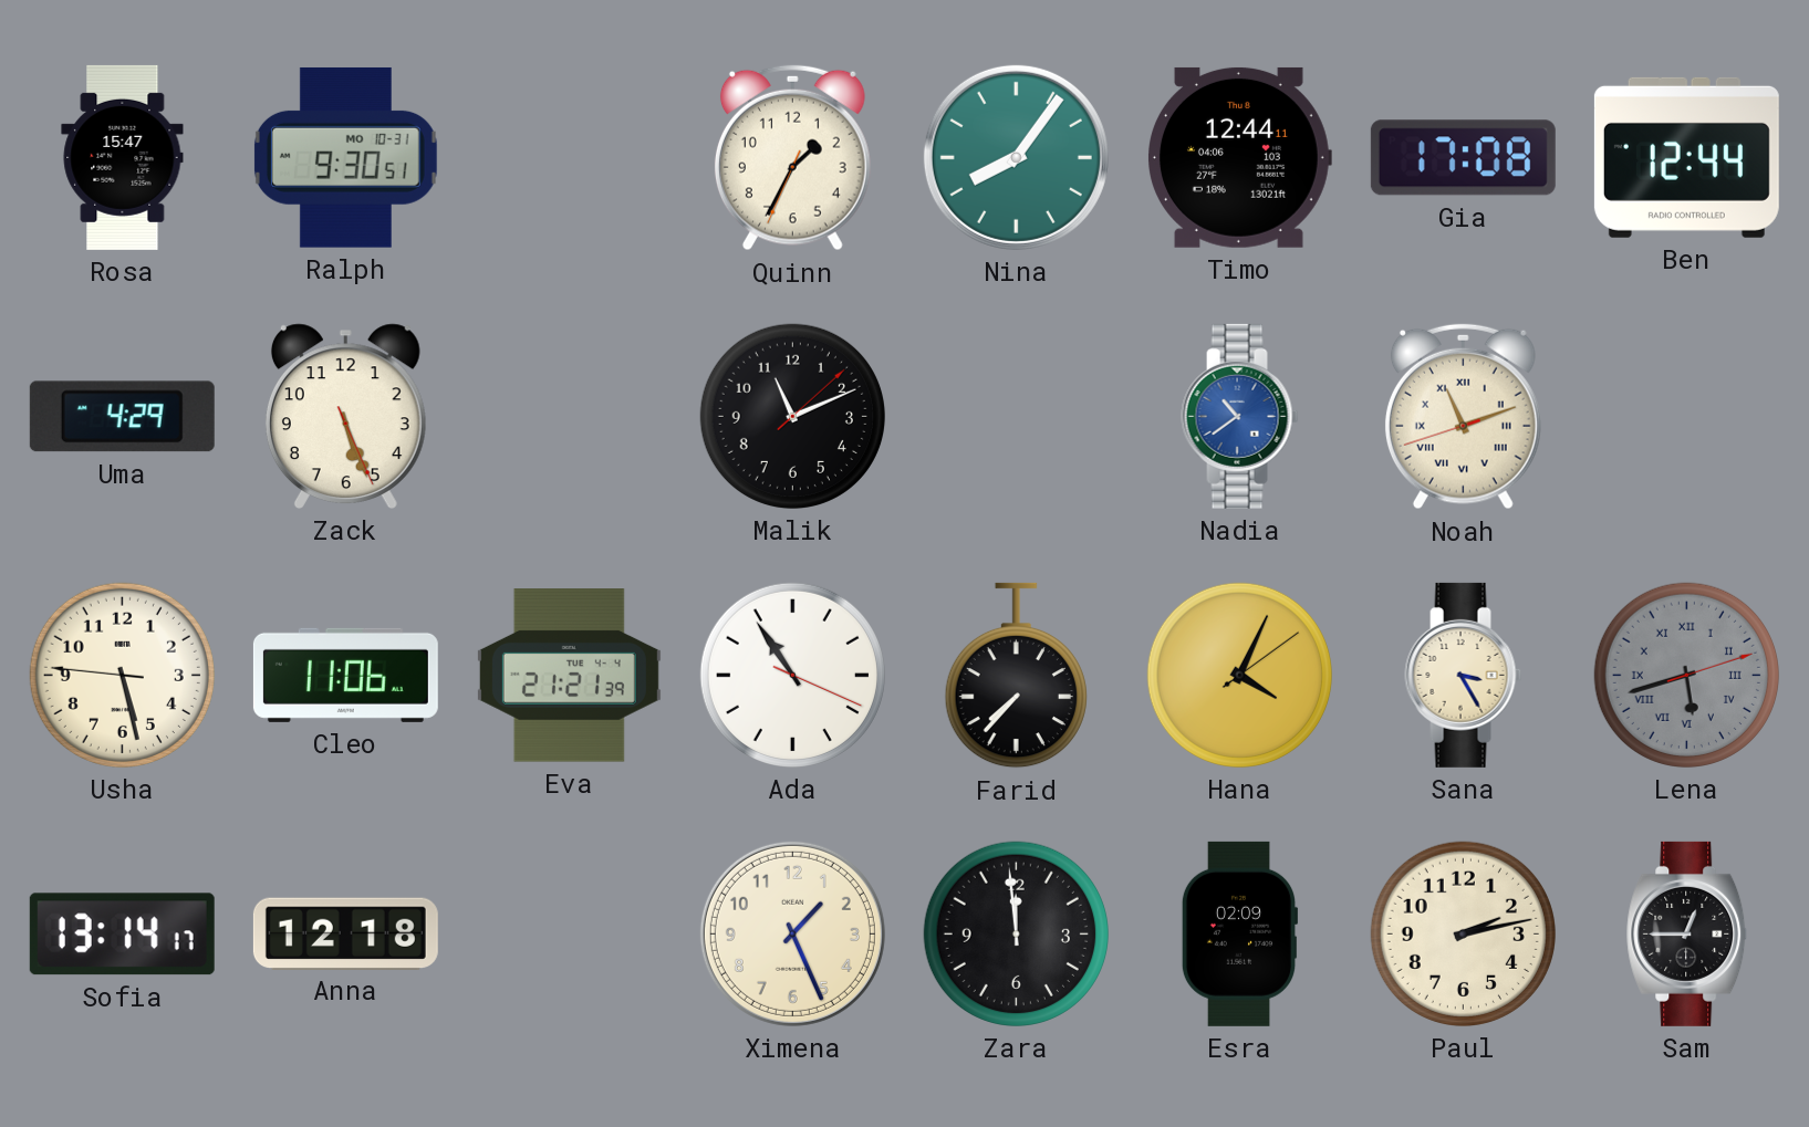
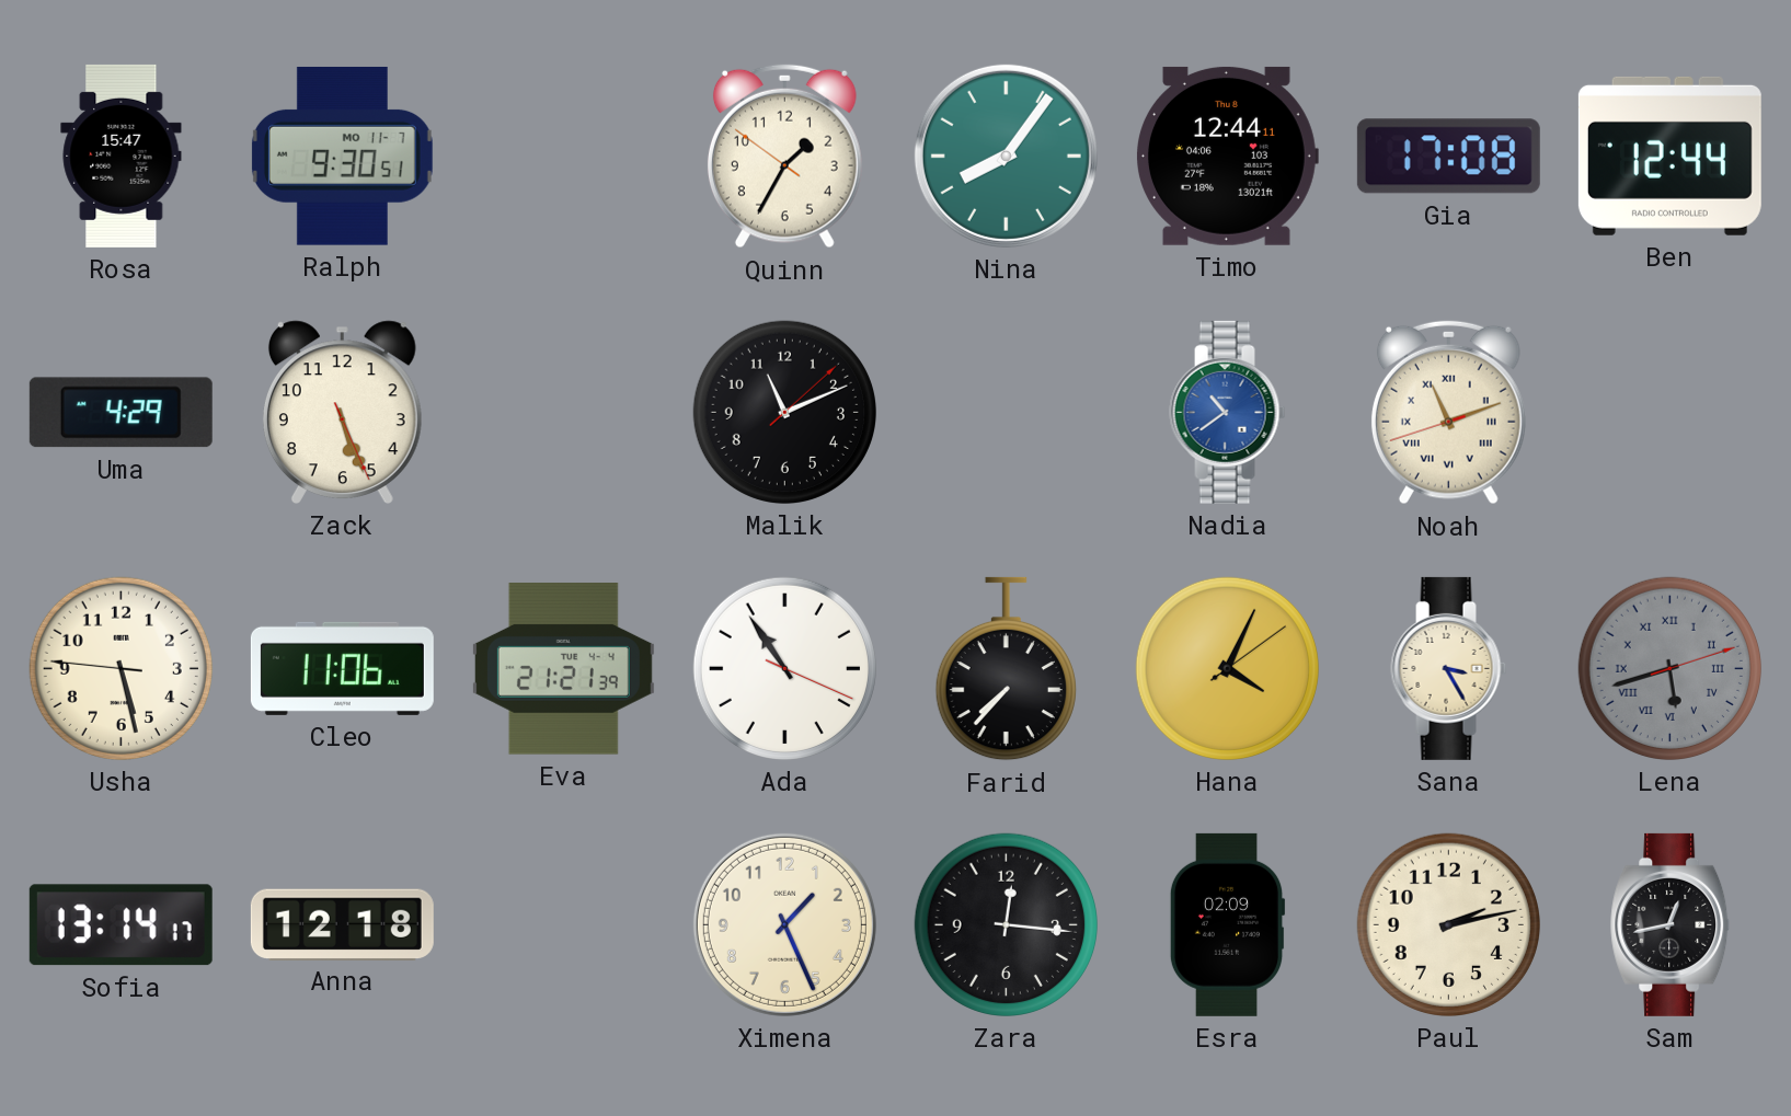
Ralph date: MO 10-31 -> MO 11-7
Quinn: 1:34:34 -> 1:34:51
Zara: 11:59 -> 12:16
Sam: 12:45 -> 12:43
